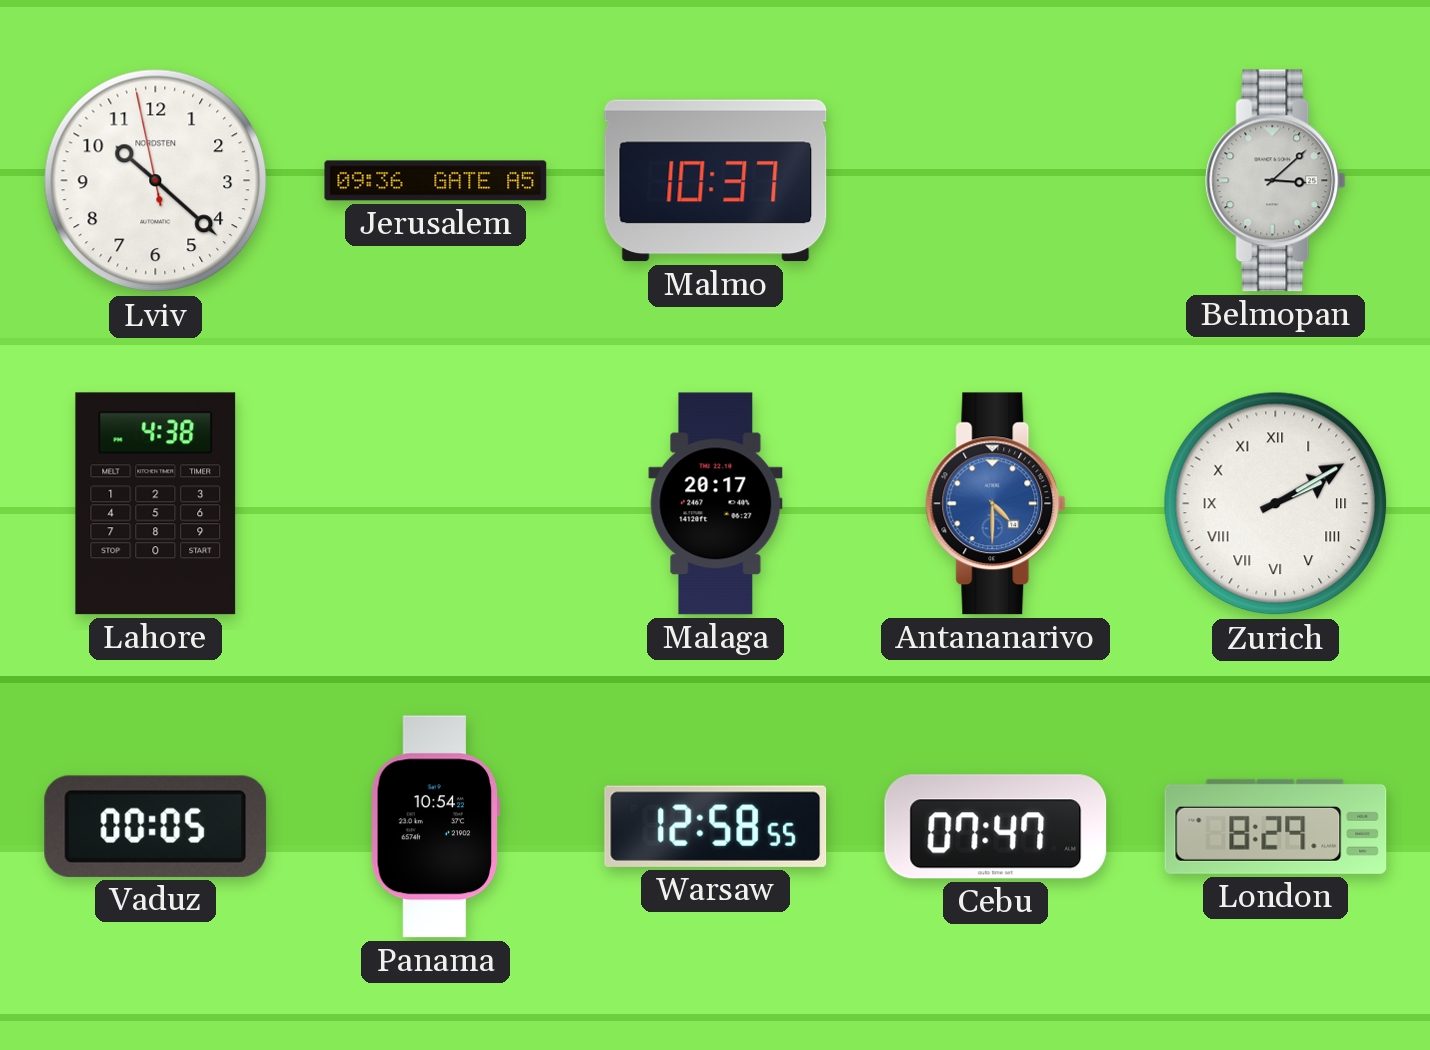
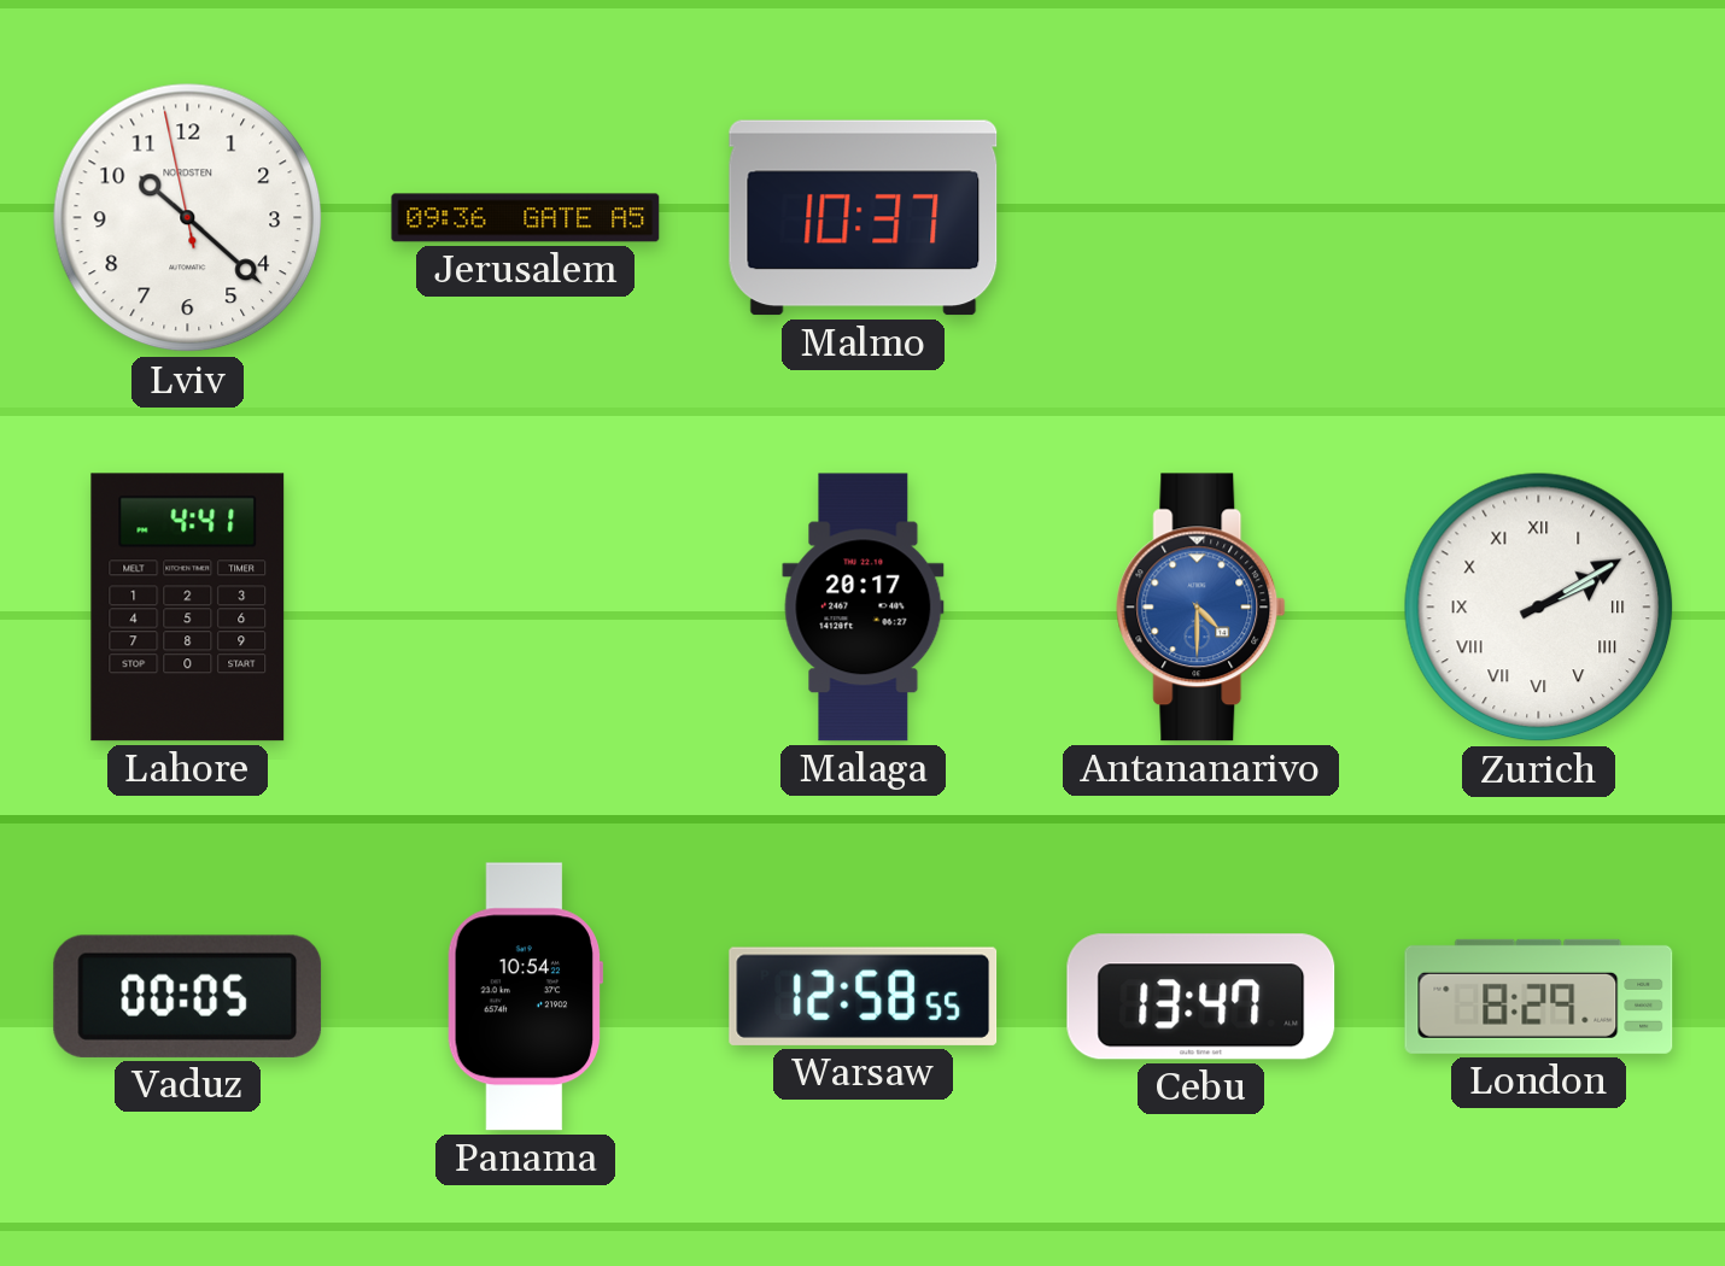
Belmopan: 3:08 -> none
Lahore: 4:38 -> 4:41
Cebu: 07:47 -> 13:47
